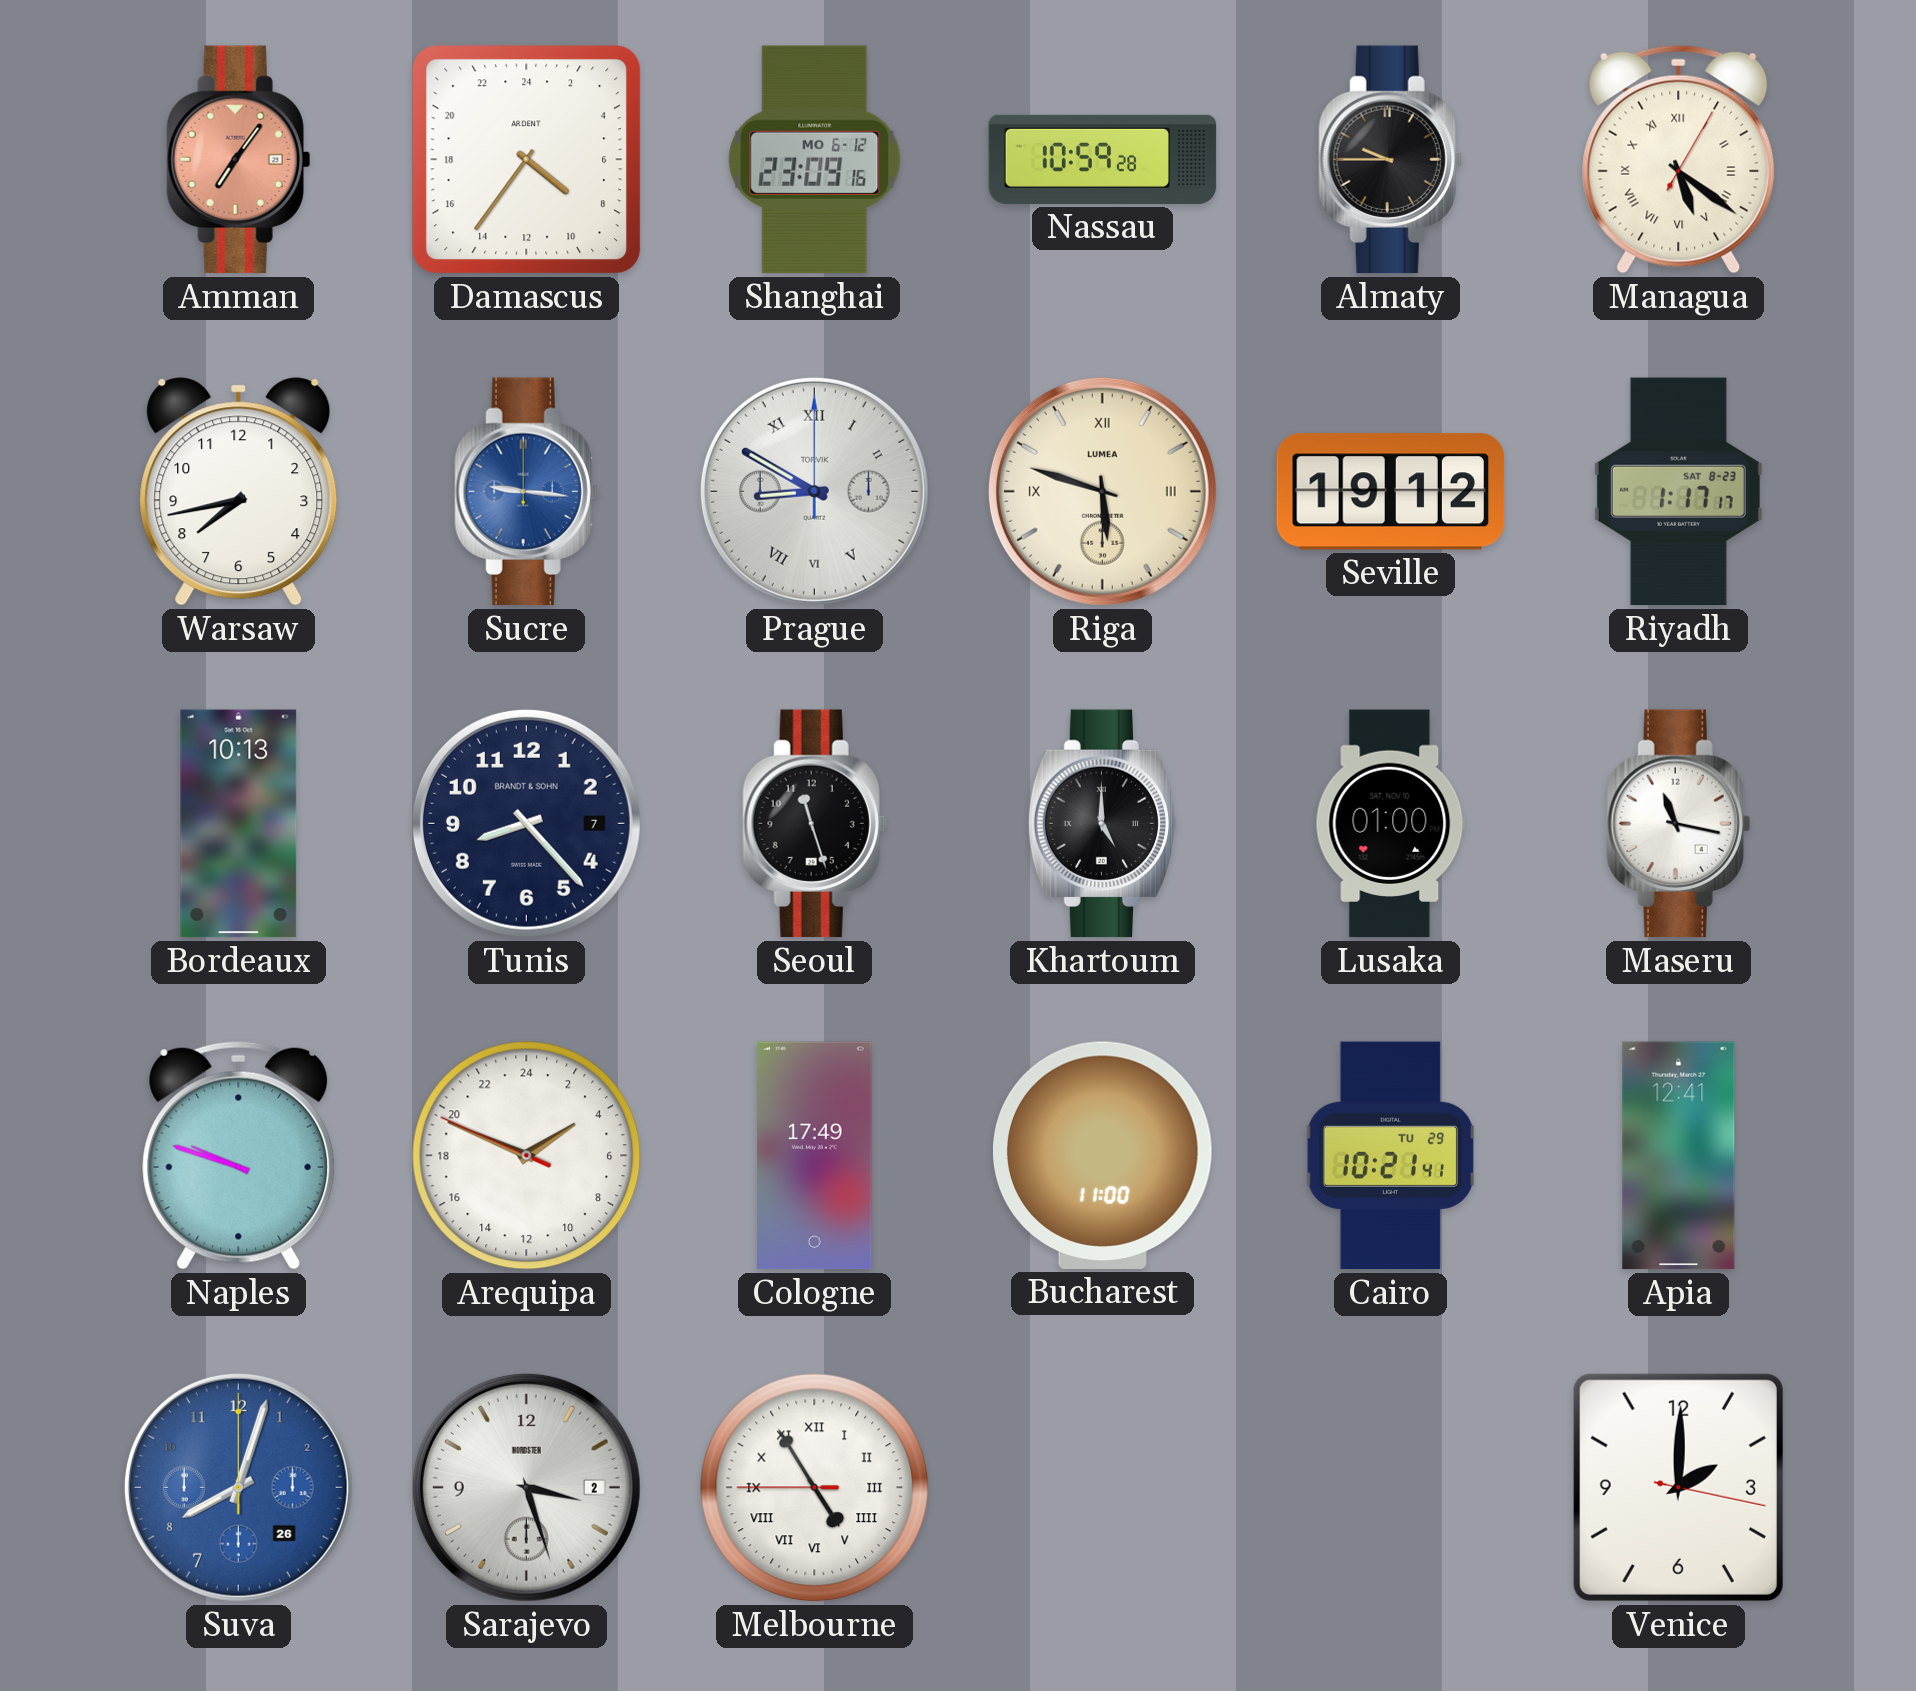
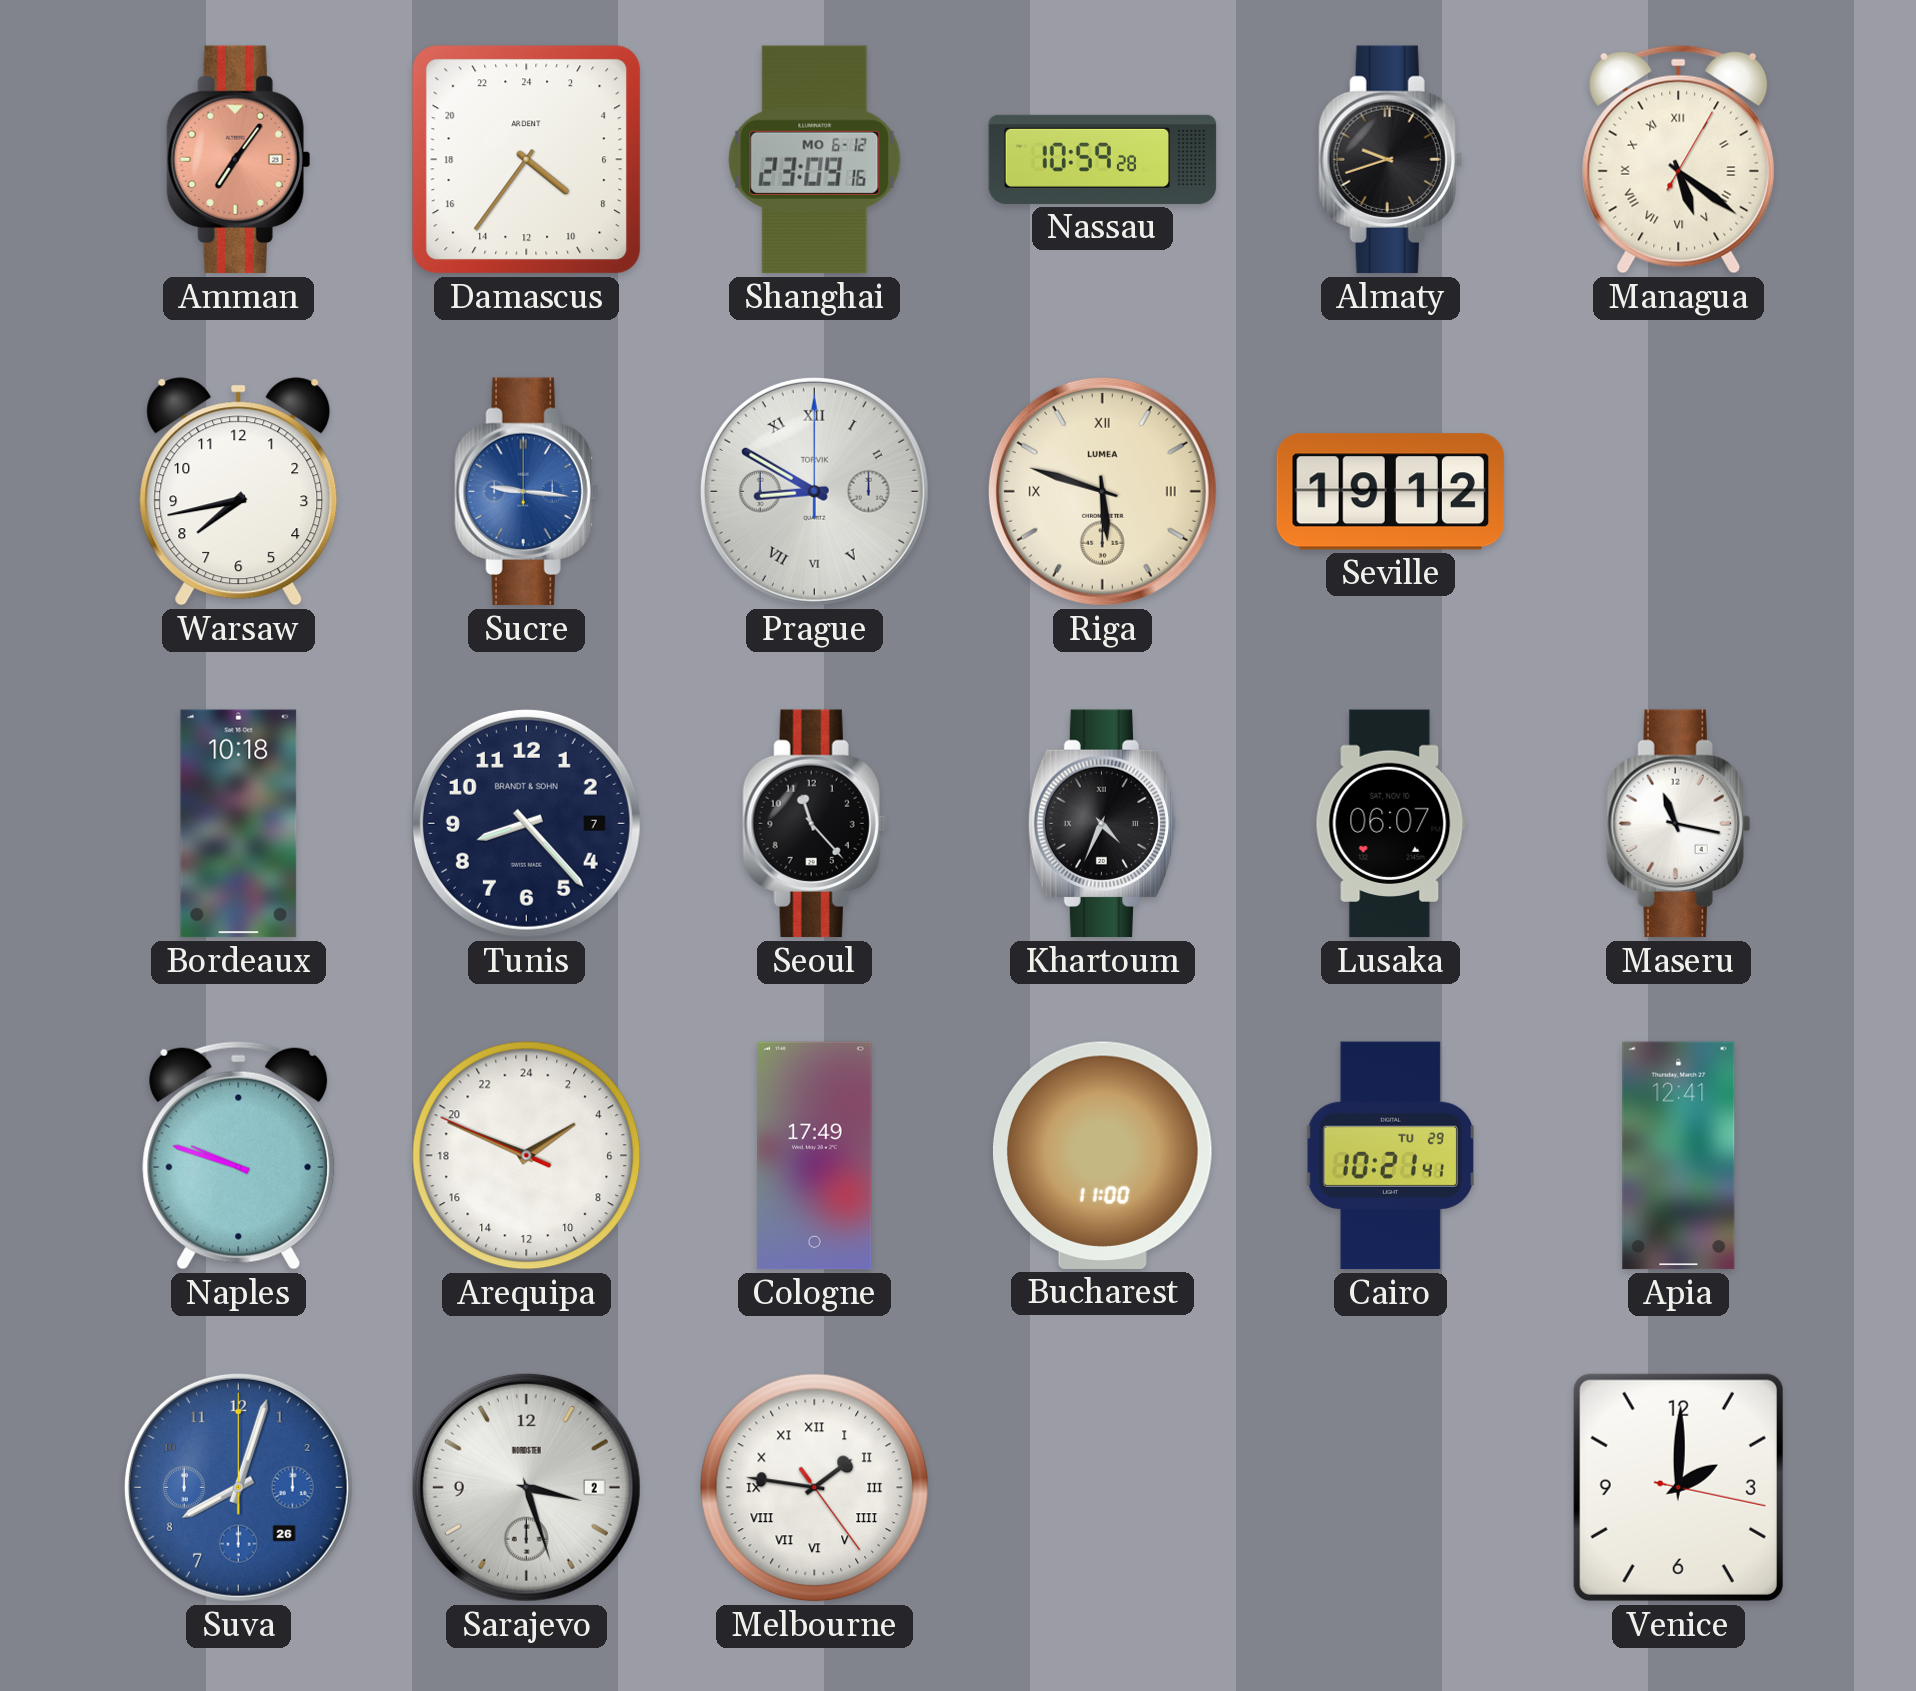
Almaty: 9:45 -> 9:42
Riyadh: 1:17 -> none
Bordeaux: 10:13 -> 10:18
Seoul: 11:27 -> 11:23
Khartoum: 5:00 -> 4:34
Lusaka: 01:00 -> 06:07
Melbourne: 4:54 -> 1:46
